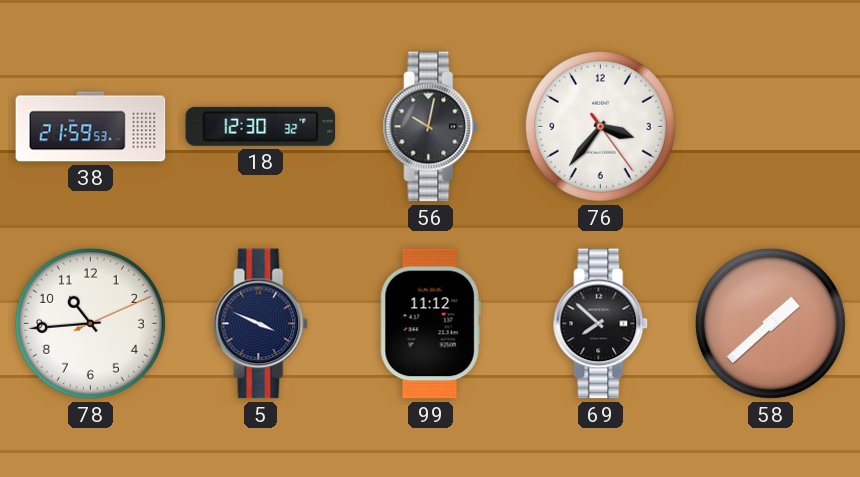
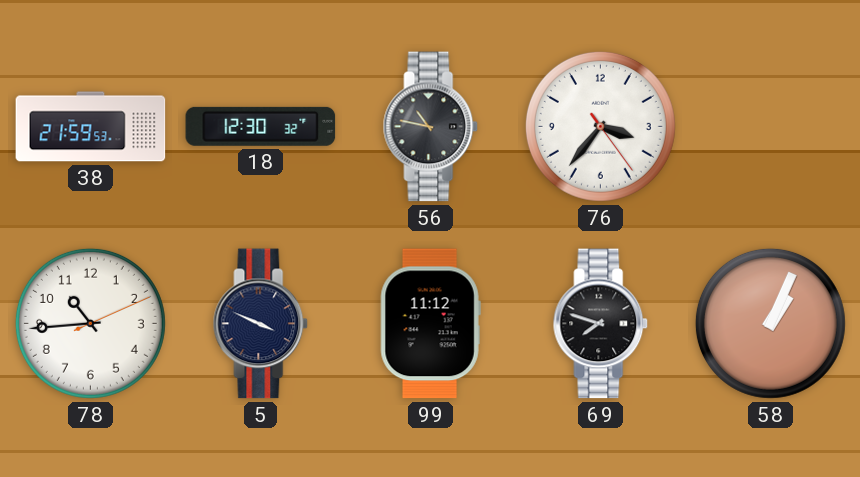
56: 10:02 -> 10:47
69: 7:52 -> 7:48
58: 1:38 -> 1:04
